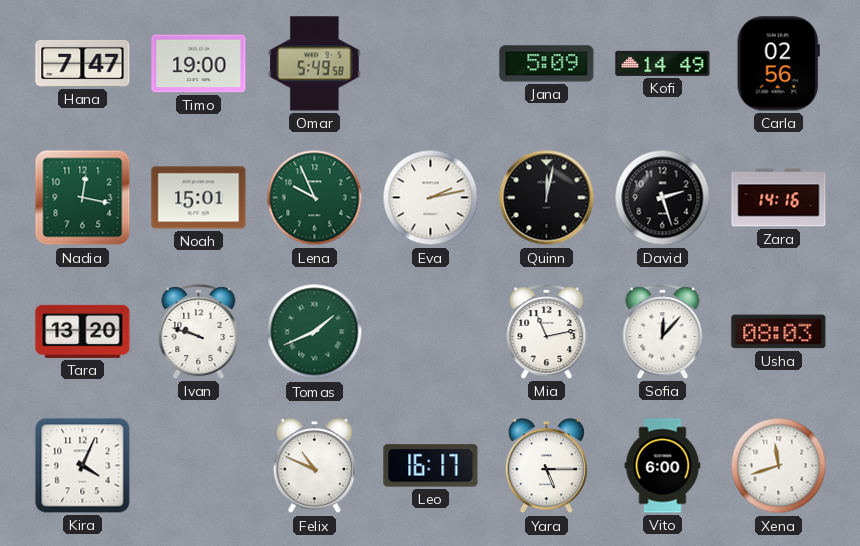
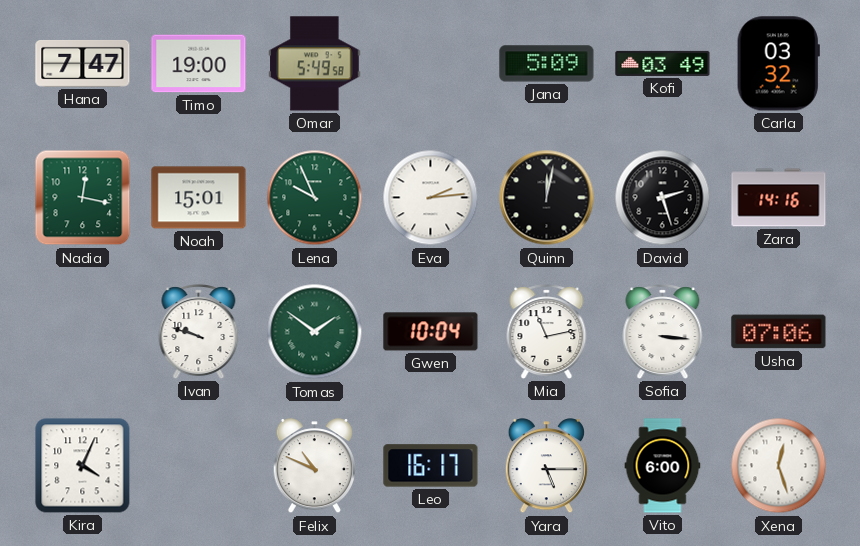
Kofi: 14:49 -> 03:49
Carla: 02:56 -> 03:32
Eva: 2:13 -> 2:14
Tara: 13:20 -> none
Tomas: 1:41 -> 1:51
Gwen: none -> 10:04
Sofia: 12:07 -> 3:16
Usha: 08:03 -> 07:06
Xena: 11:42 -> 12:27
